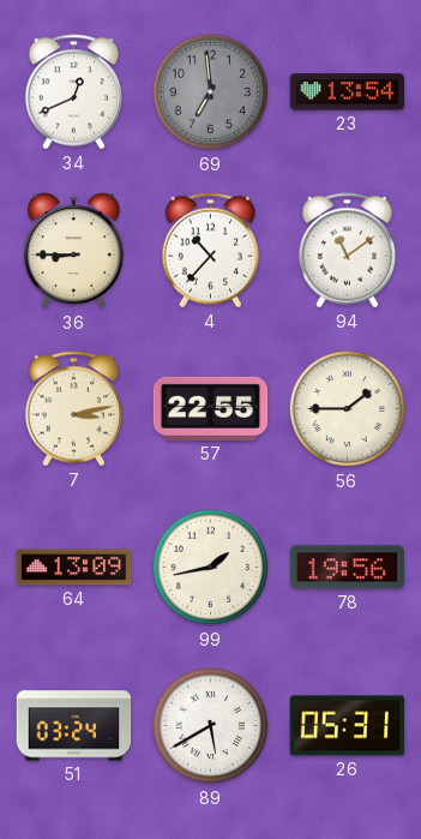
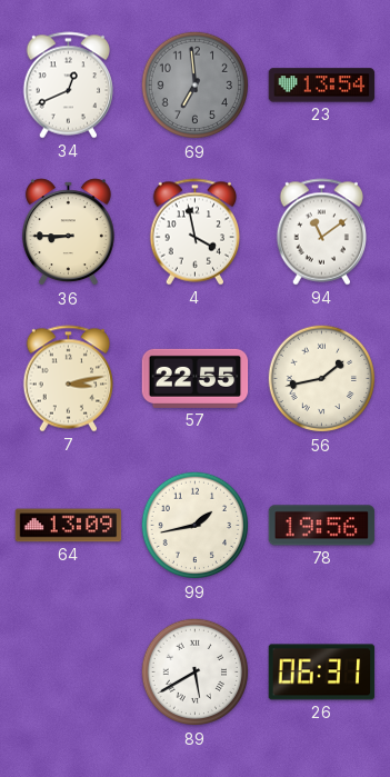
4: 10:37 -> 3:58
56: 1:45 -> 1:43
51: 03:24 -> none
26: 05:31 -> 06:31
